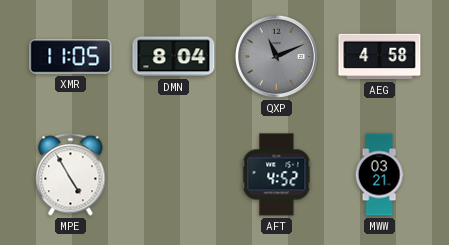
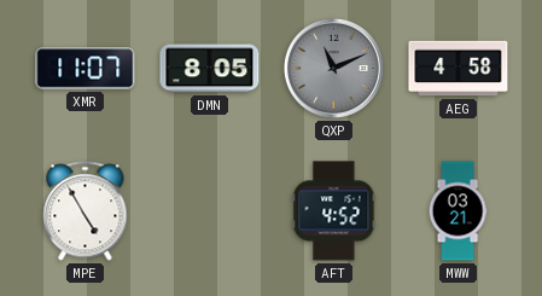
XMR: 11:05 -> 11:07
DMN: 8:04 -> 8:05
